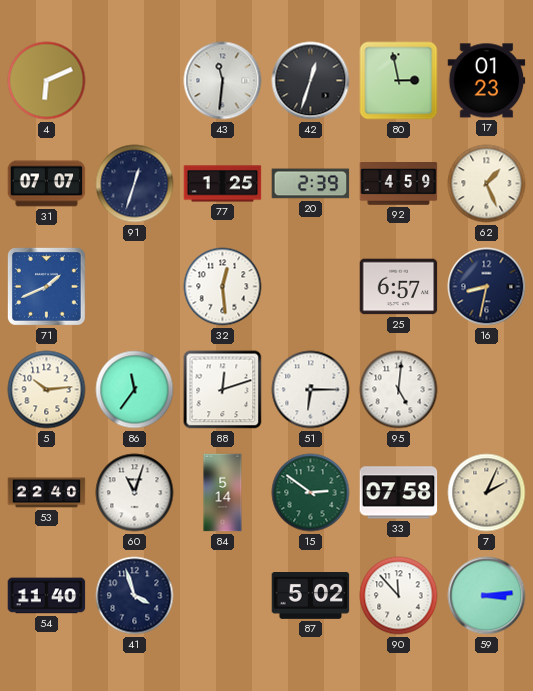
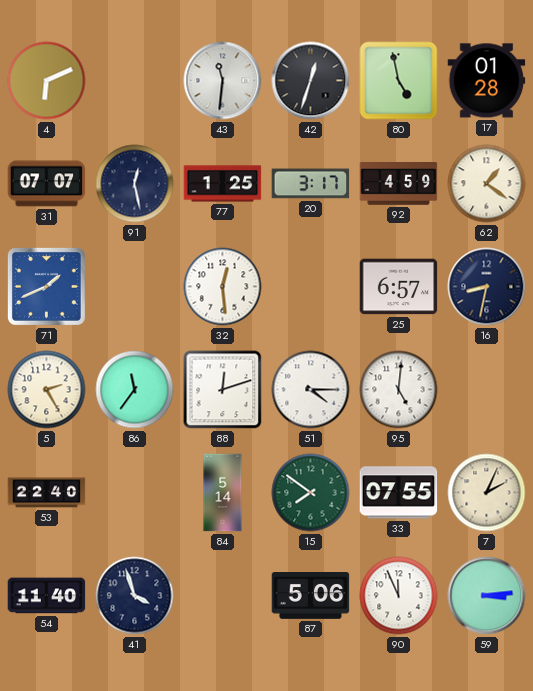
80: 2:58 -> 4:58
17: 01:23 -> 01:28
91: 12:33 -> 12:28
20: 2:39 -> 3:17
62: 1:26 -> 1:21
5: 10:14 -> 2:25
51: 6:15 -> 4:15
60: 11:03 -> none
15: 2:51 -> 7:51
33: 07:58 -> 07:55
87: 5:02 -> 5:06
90: 11:53 -> 11:56
